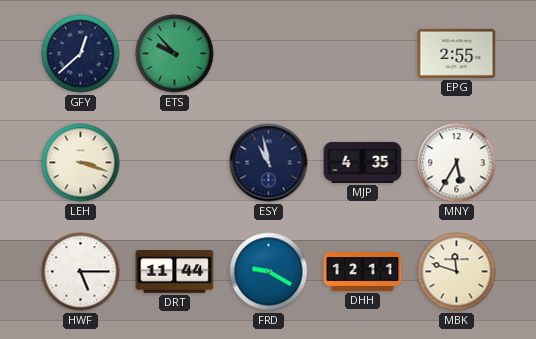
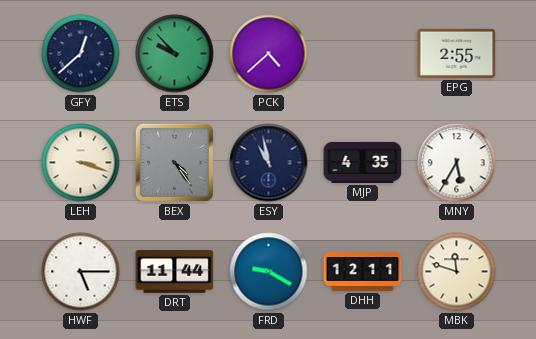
PCK: none -> 4:38
BEX: none -> 4:24
